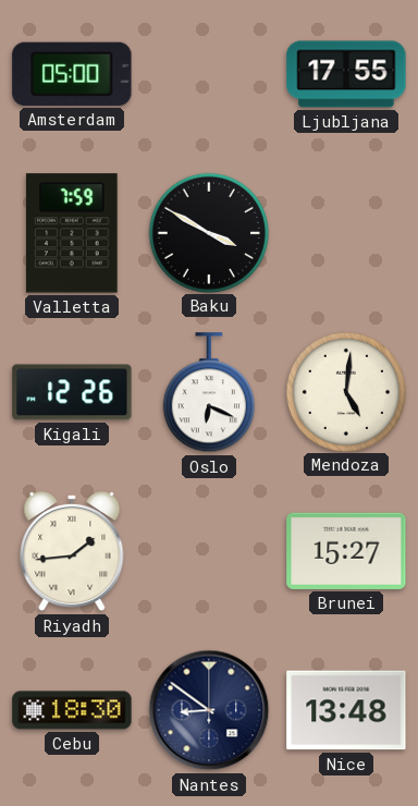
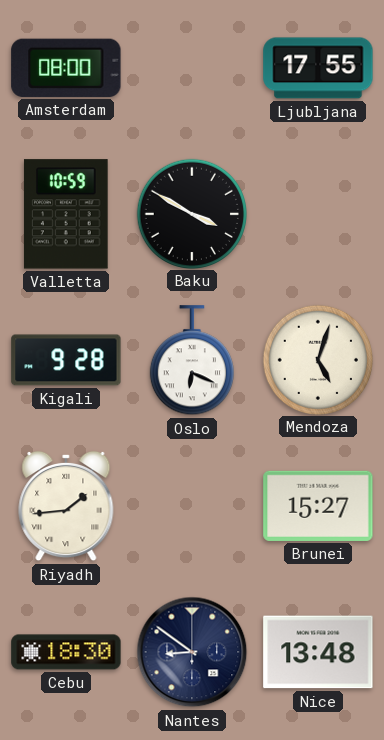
Amsterdam: 05:00 -> 08:00
Valletta: 7:59 -> 10:59
Kigali: 12:26 -> 9:28
Mendoza: 5:01 -> 5:03
